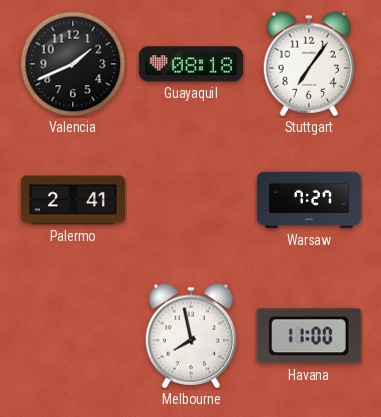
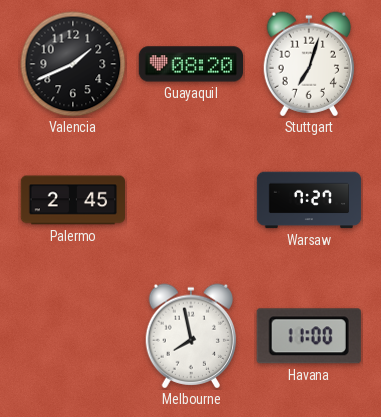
Guayaquil: 08:18 -> 08:20
Stuttgart: 7:06 -> 7:03
Palermo: 2:41 -> 2:45
